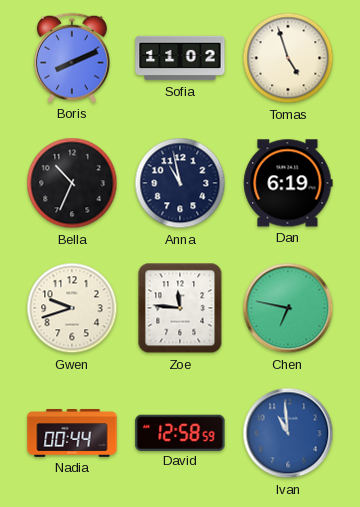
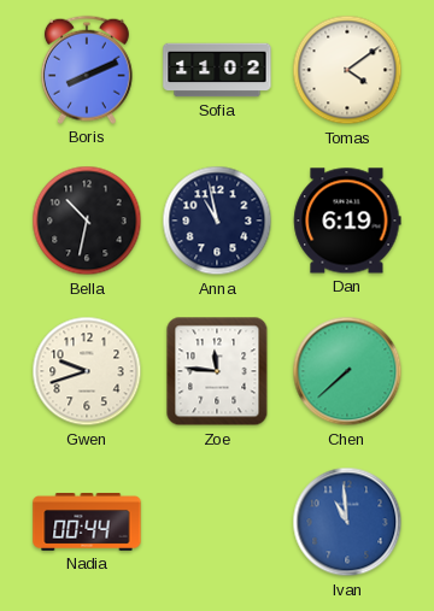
Tomas: 4:57 -> 4:09
Bella: 10:34 -> 10:32
Chen: 6:47 -> 7:38
David: 12:58 -> none
